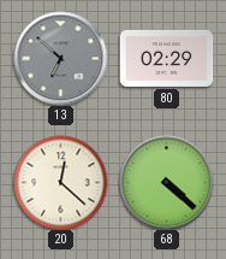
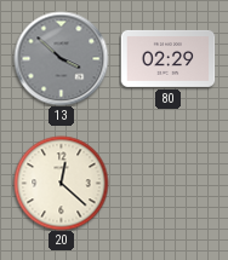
13: 6:52 -> 3:52
68: 4:22 -> none
